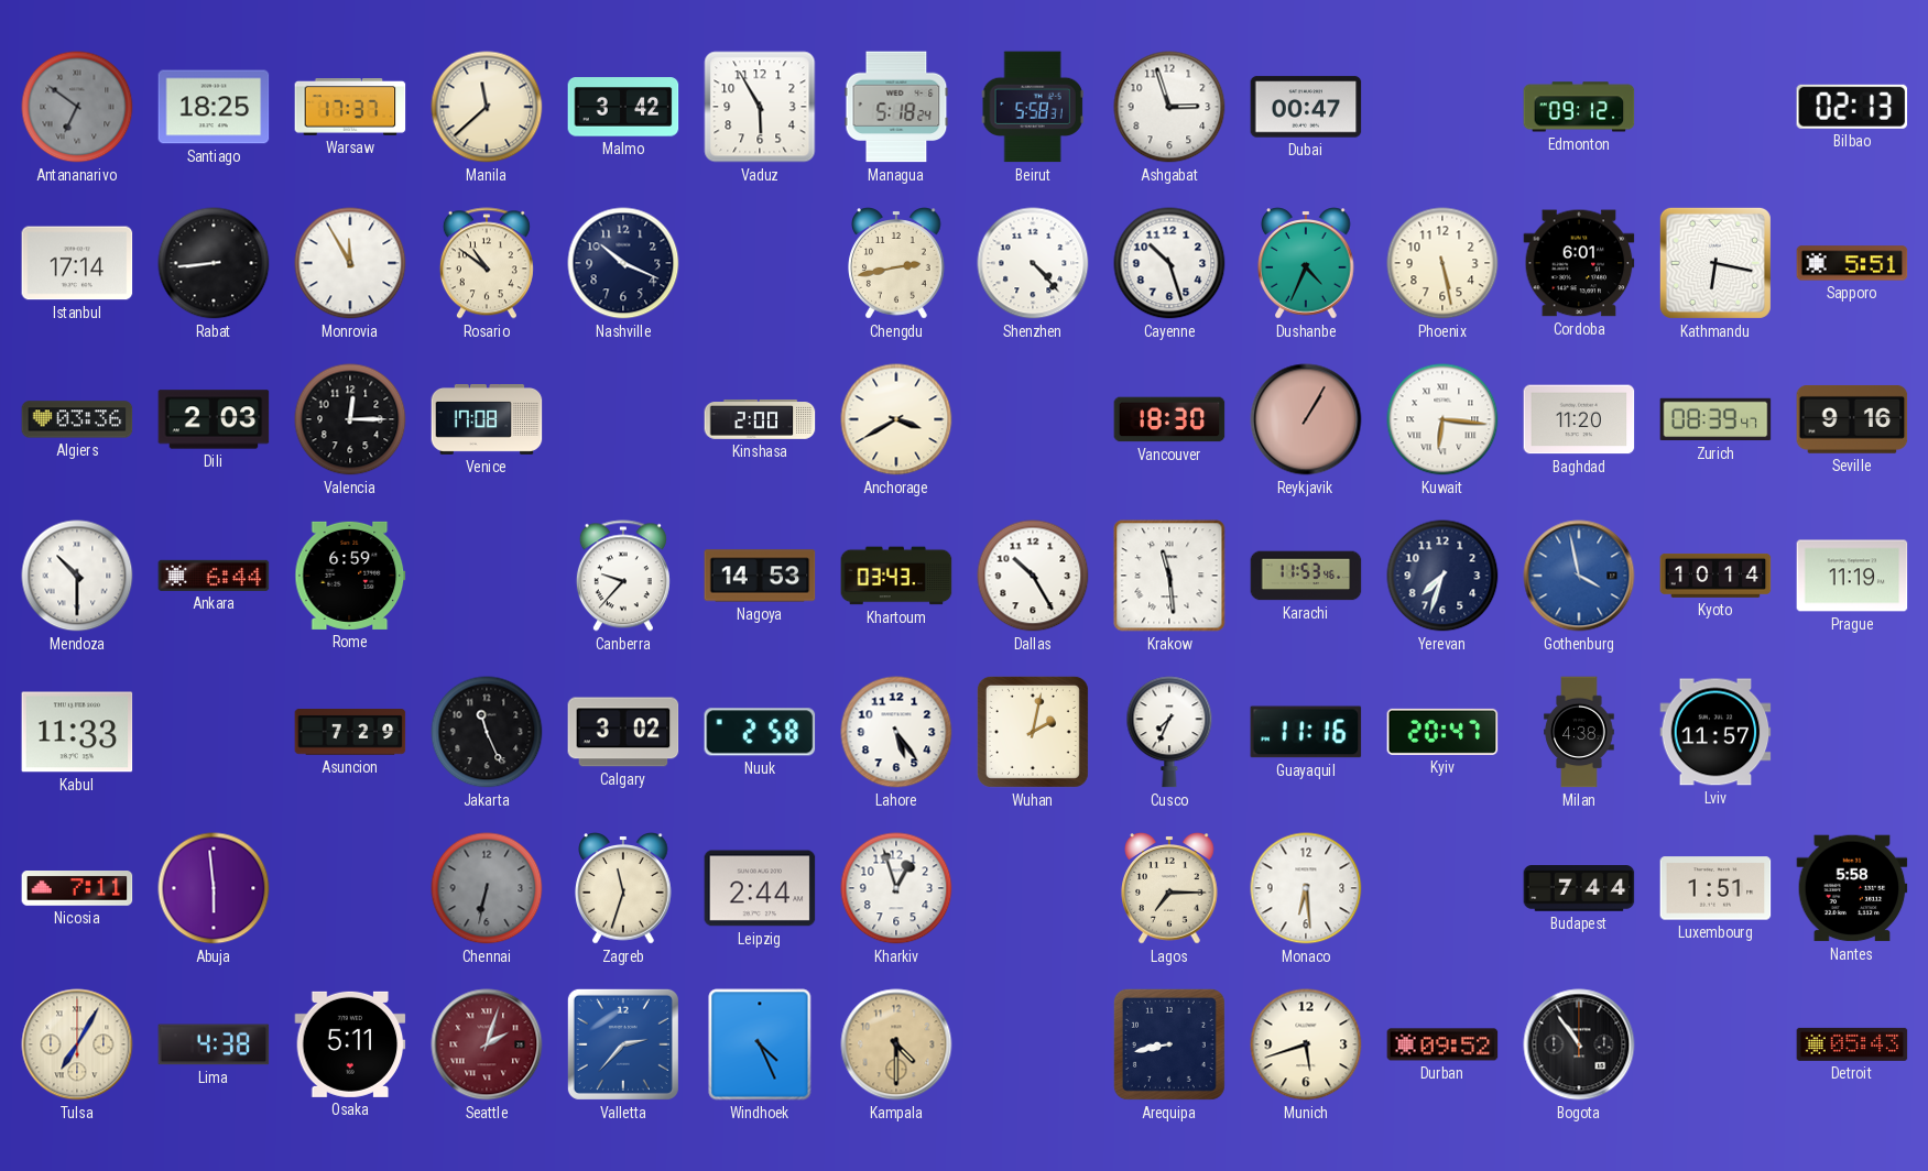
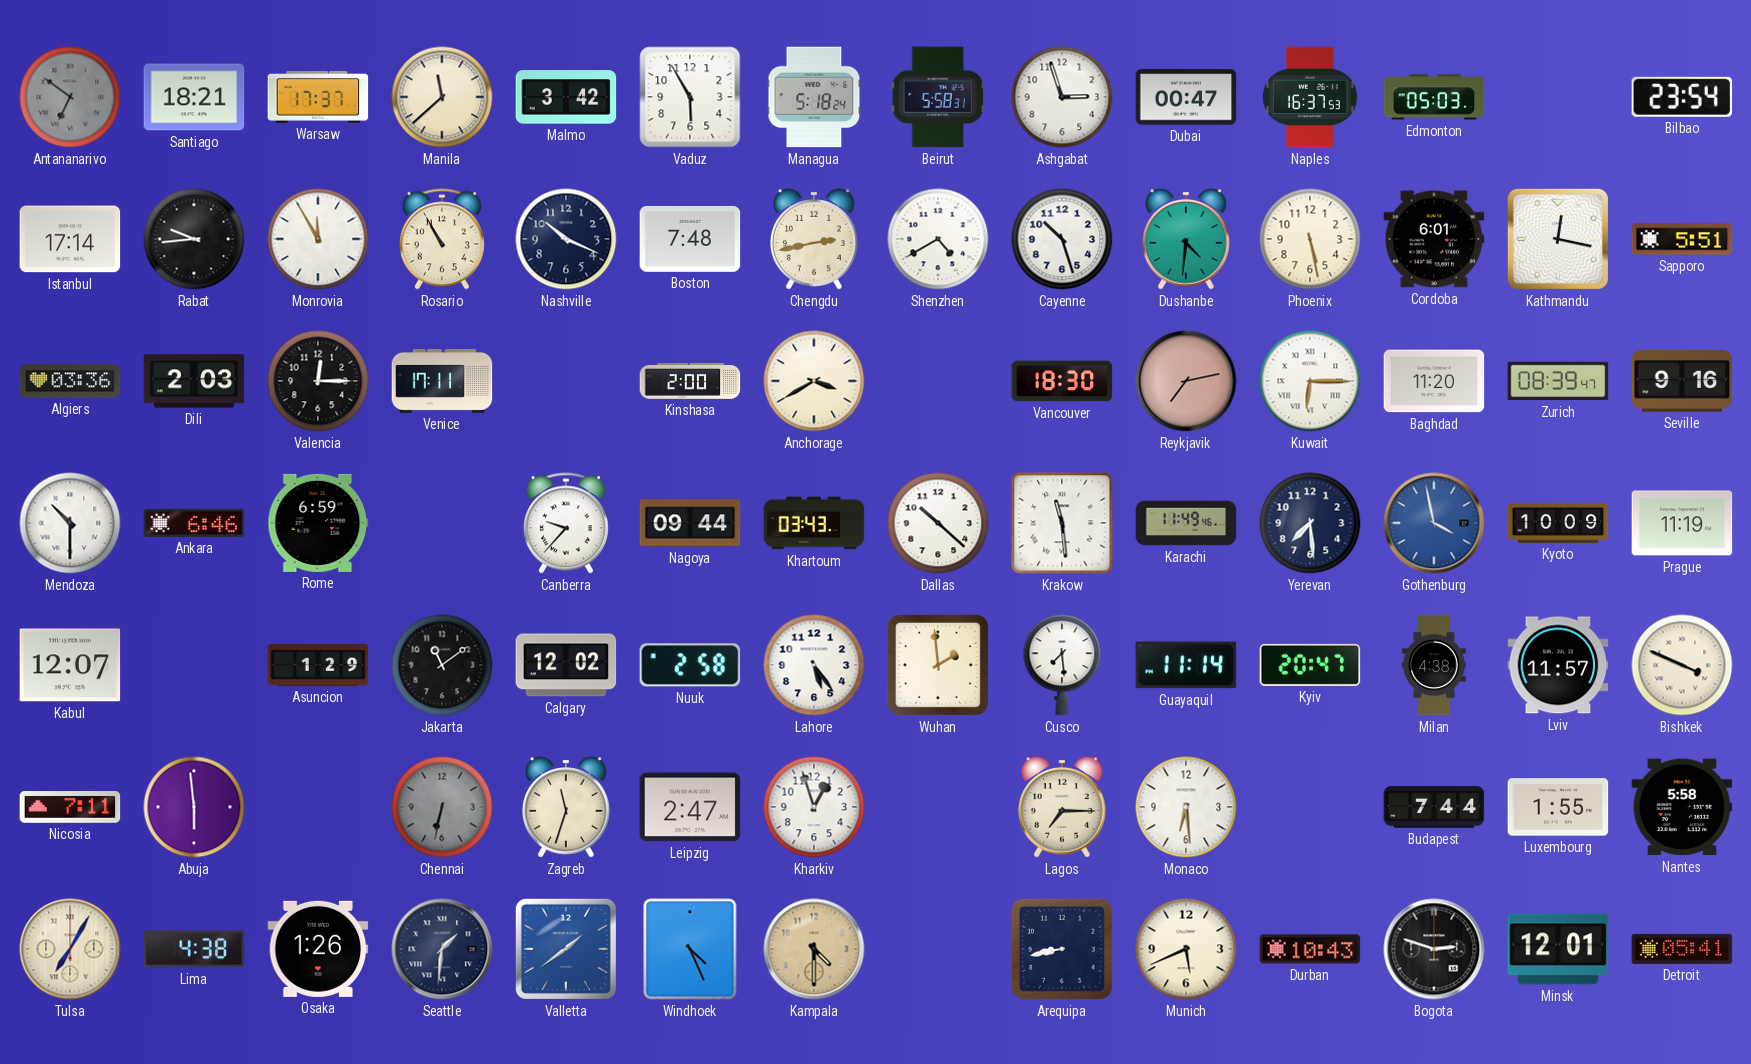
Santiago: 18:25 -> 18:21
Naples: none -> 16:37
Edmonton: 09:12 -> 05:03
Bilbao: 02:13 -> 23:54
Rabat: 8:44 -> 9:44
Rosario: 10:51 -> 10:55
Boston: none -> 7:48
Shenzhen: 4:23 -> 4:40
Dushanbe: 4:34 -> 4:31
Kathmandu: 6:17 -> 12:17
Venice: 17:08 -> 17:11
Reykjavik: 1:05 -> 7:13
Kuwait: 6:16 -> 6:15
Ankara: 6:44 -> 6:46
Nagoya: 14:53 -> 09:44
Dallas: 10:25 -> 10:22
Karachi: 11:53 -> 11:49
Yerevan: 7:33 -> 7:29
Kyoto: 10:14 -> 10:09
Kabul: 11:33 -> 12:07
Asuncion: 7:29 -> 1:29
Jakarta: 11:26 -> 11:09
Calgary: 3:02 -> 12:02
Wuhan: 2:02 -> 1:59
Cusco: 7:34 -> 7:29
Guayaquil: 11:16 -> 11:14
Bishkek: none -> 3:49
Leipzig: 2:44 -> 2:47
Luxembourg: 1:51 -> 1:55
Osaka: 5:11 -> 1:26
Seattle: 2:03 -> 1:31
Seattle dial: burgundy -> navy
Valletta: 2:37 -> 1:39
Munich: 5:42 -> 5:41
Durban: 09:52 -> 10:43
Bogota: 10:54 -> 2:48
Minsk: none -> 12:01
Detroit: 05:43 -> 05:41
